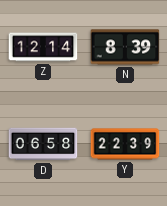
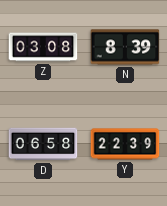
Z: 12:14 -> 03:08
